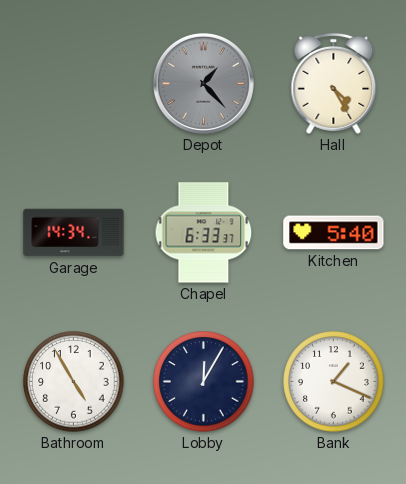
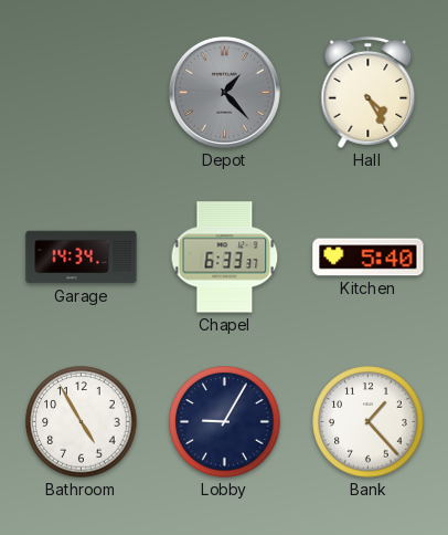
Lobby: 12:05 -> 9:05
Bank: 1:19 -> 1:23
